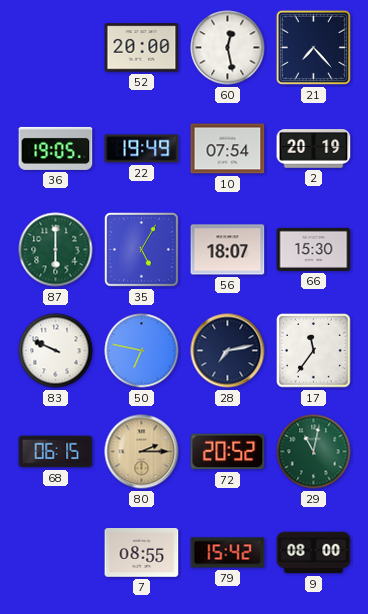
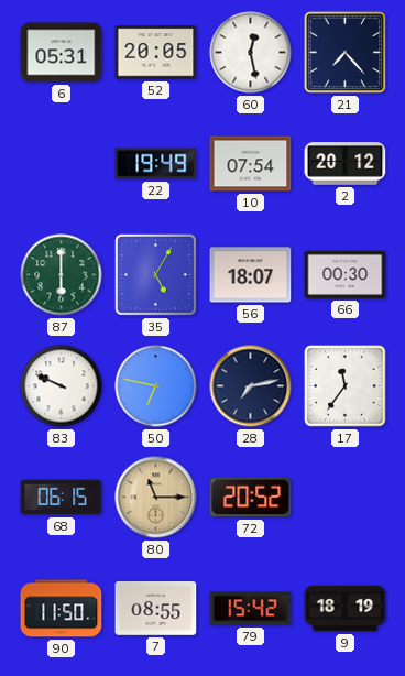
6: none -> 05:31
52: 20:00 -> 20:05
36: 19:05 -> none
2: 20:19 -> 20:12
66: 15:30 -> 00:30
80: 2:15 -> 11:15
29: 11:02 -> none
90: none -> 11:50
9: 08:00 -> 18:19
